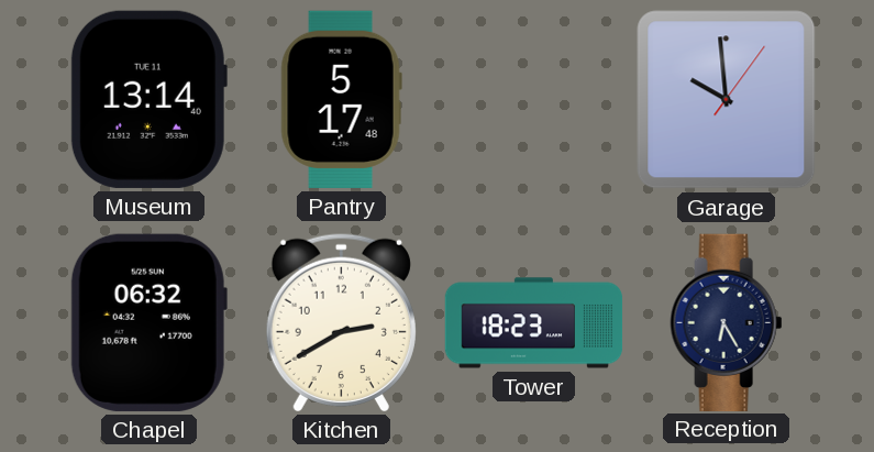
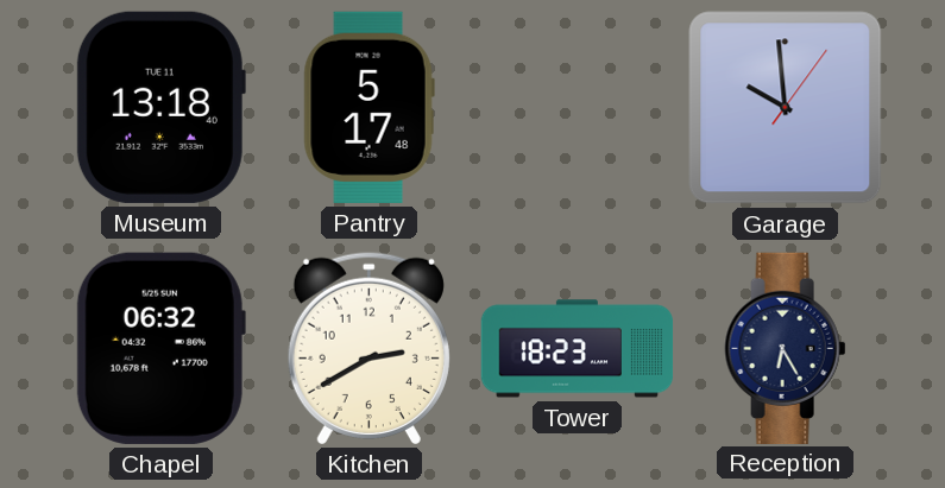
Museum: 13:14 -> 13:18
